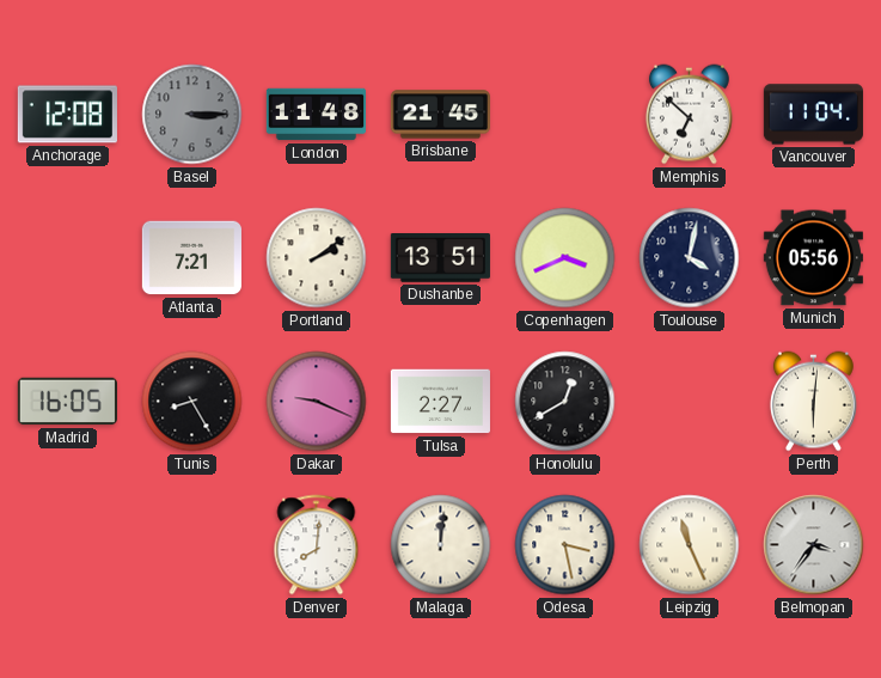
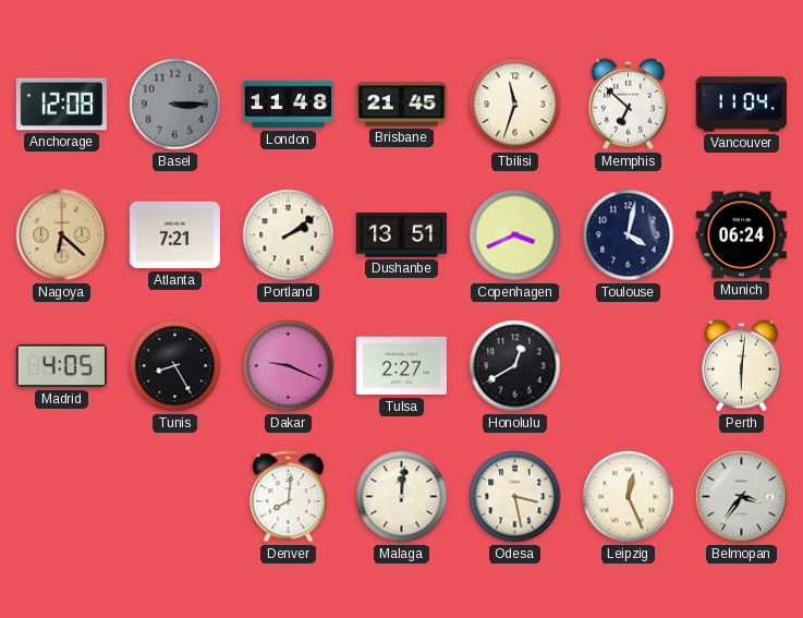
Tbilisi: none -> 11:33
Nagoya: none -> 6:22
Munich: 05:56 -> 06:24
Madrid: 16:05 -> 4:05
Leipzig: 11:26 -> 12:26
